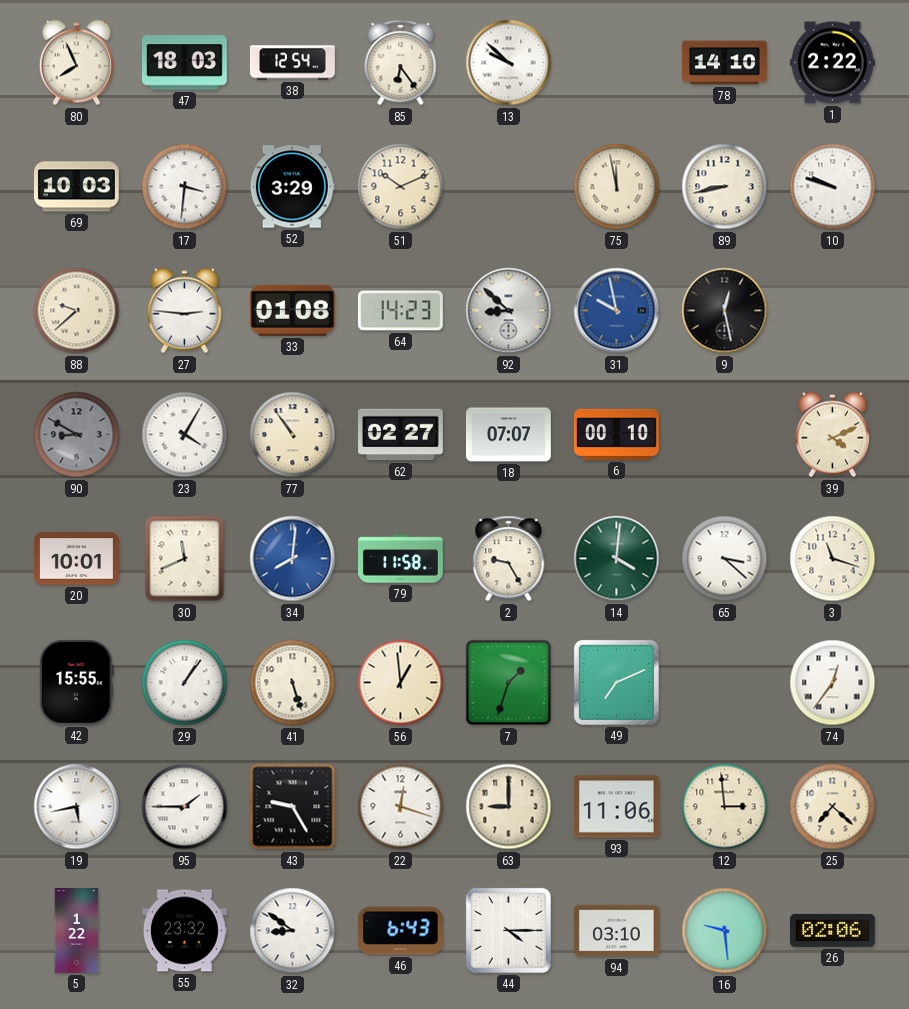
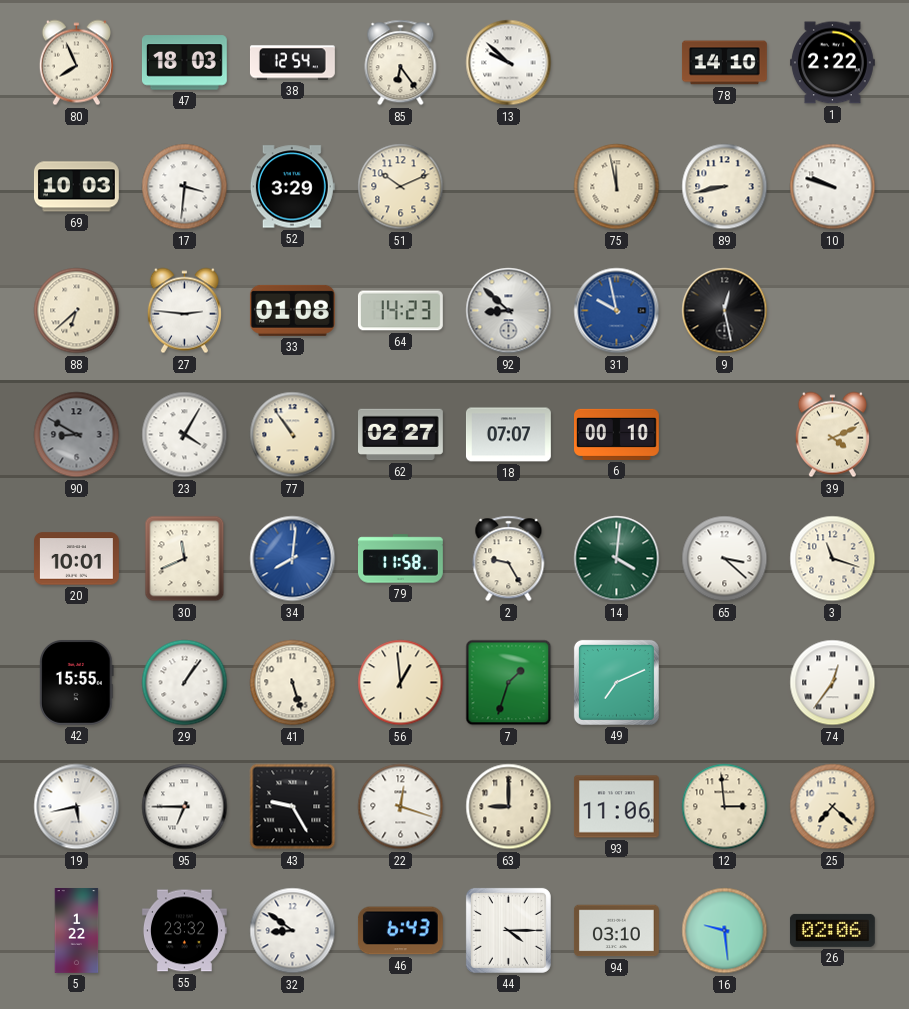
88: 9:38 -> 6:38
95: 1:45 -> 6:45
